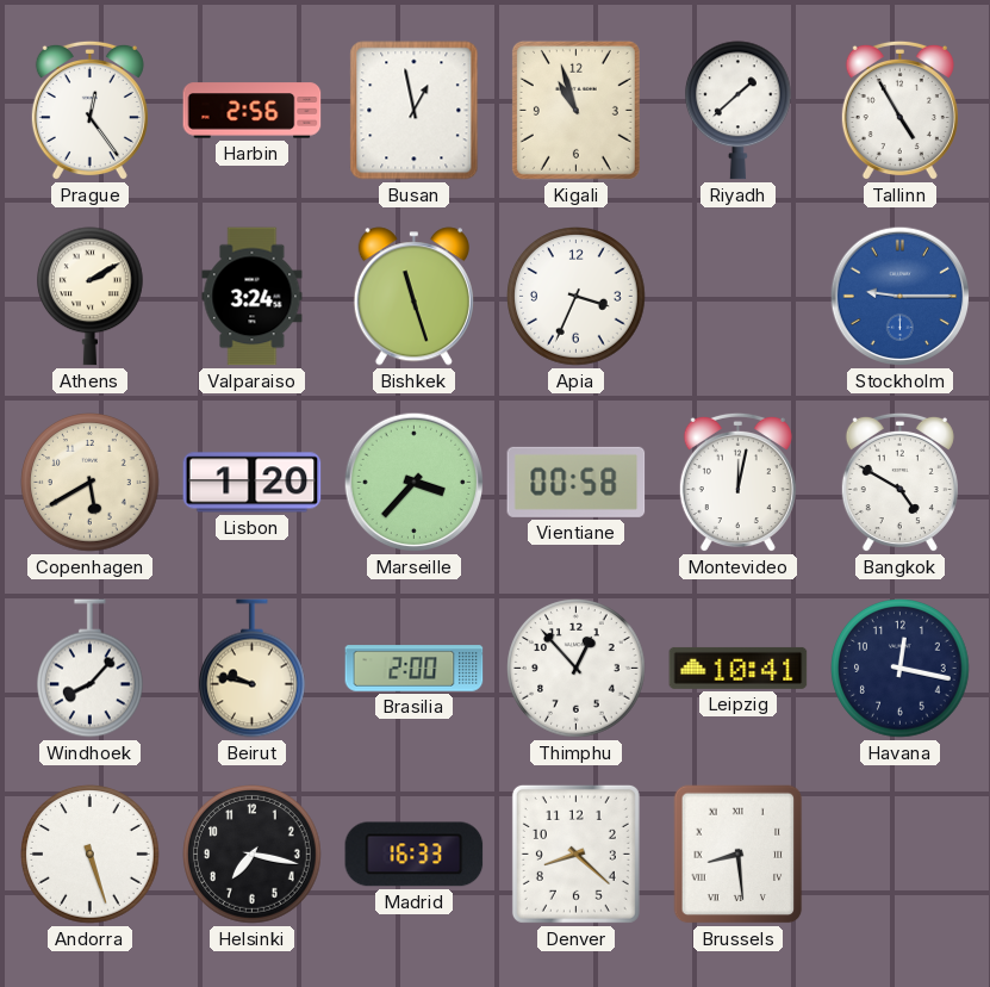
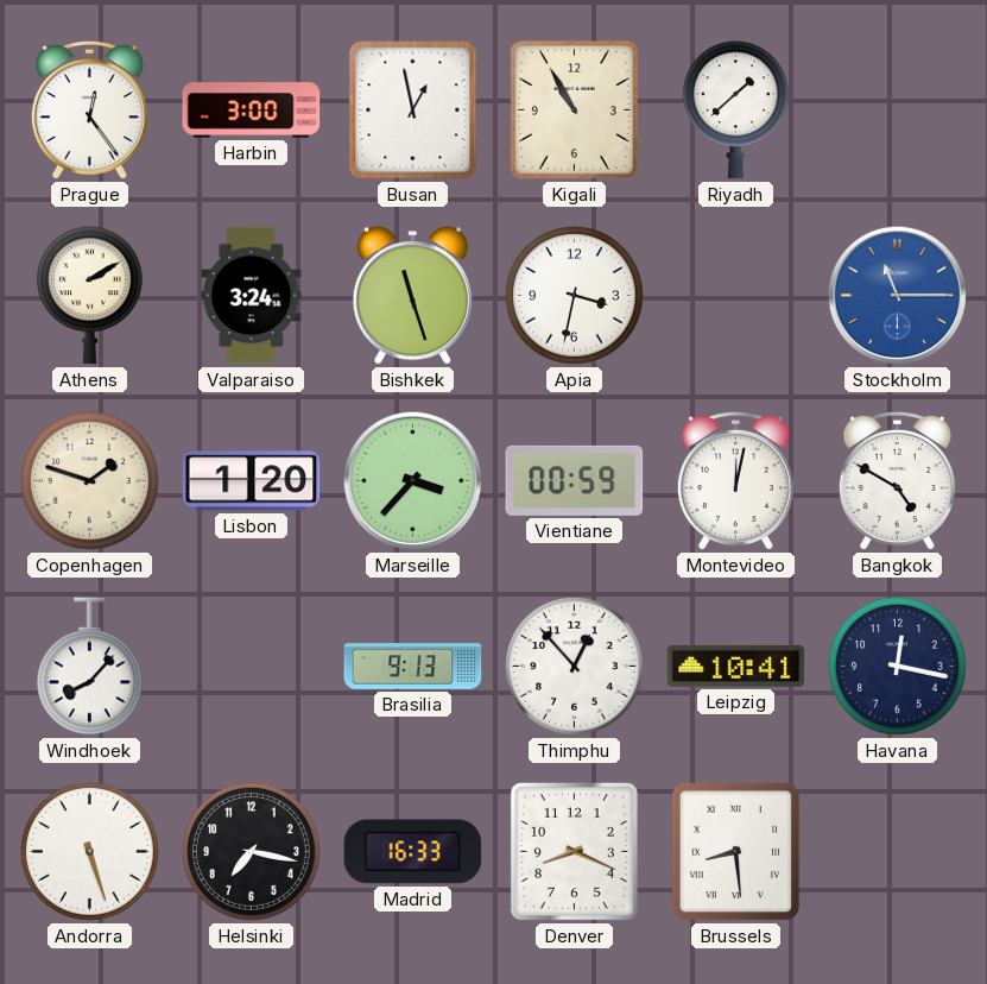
Harbin: 2:56 -> 3:00
Kigali: 10:57 -> 10:55
Tallinn: 4:55 -> none
Apia: 3:34 -> 3:32
Stockholm: 9:15 -> 11:15
Copenhagen: 5:40 -> 1:48
Vientiane: 00:58 -> 00:59
Beirut: 9:47 -> none
Brasilia: 2:00 -> 9:13
Denver: 8:22 -> 8:19
